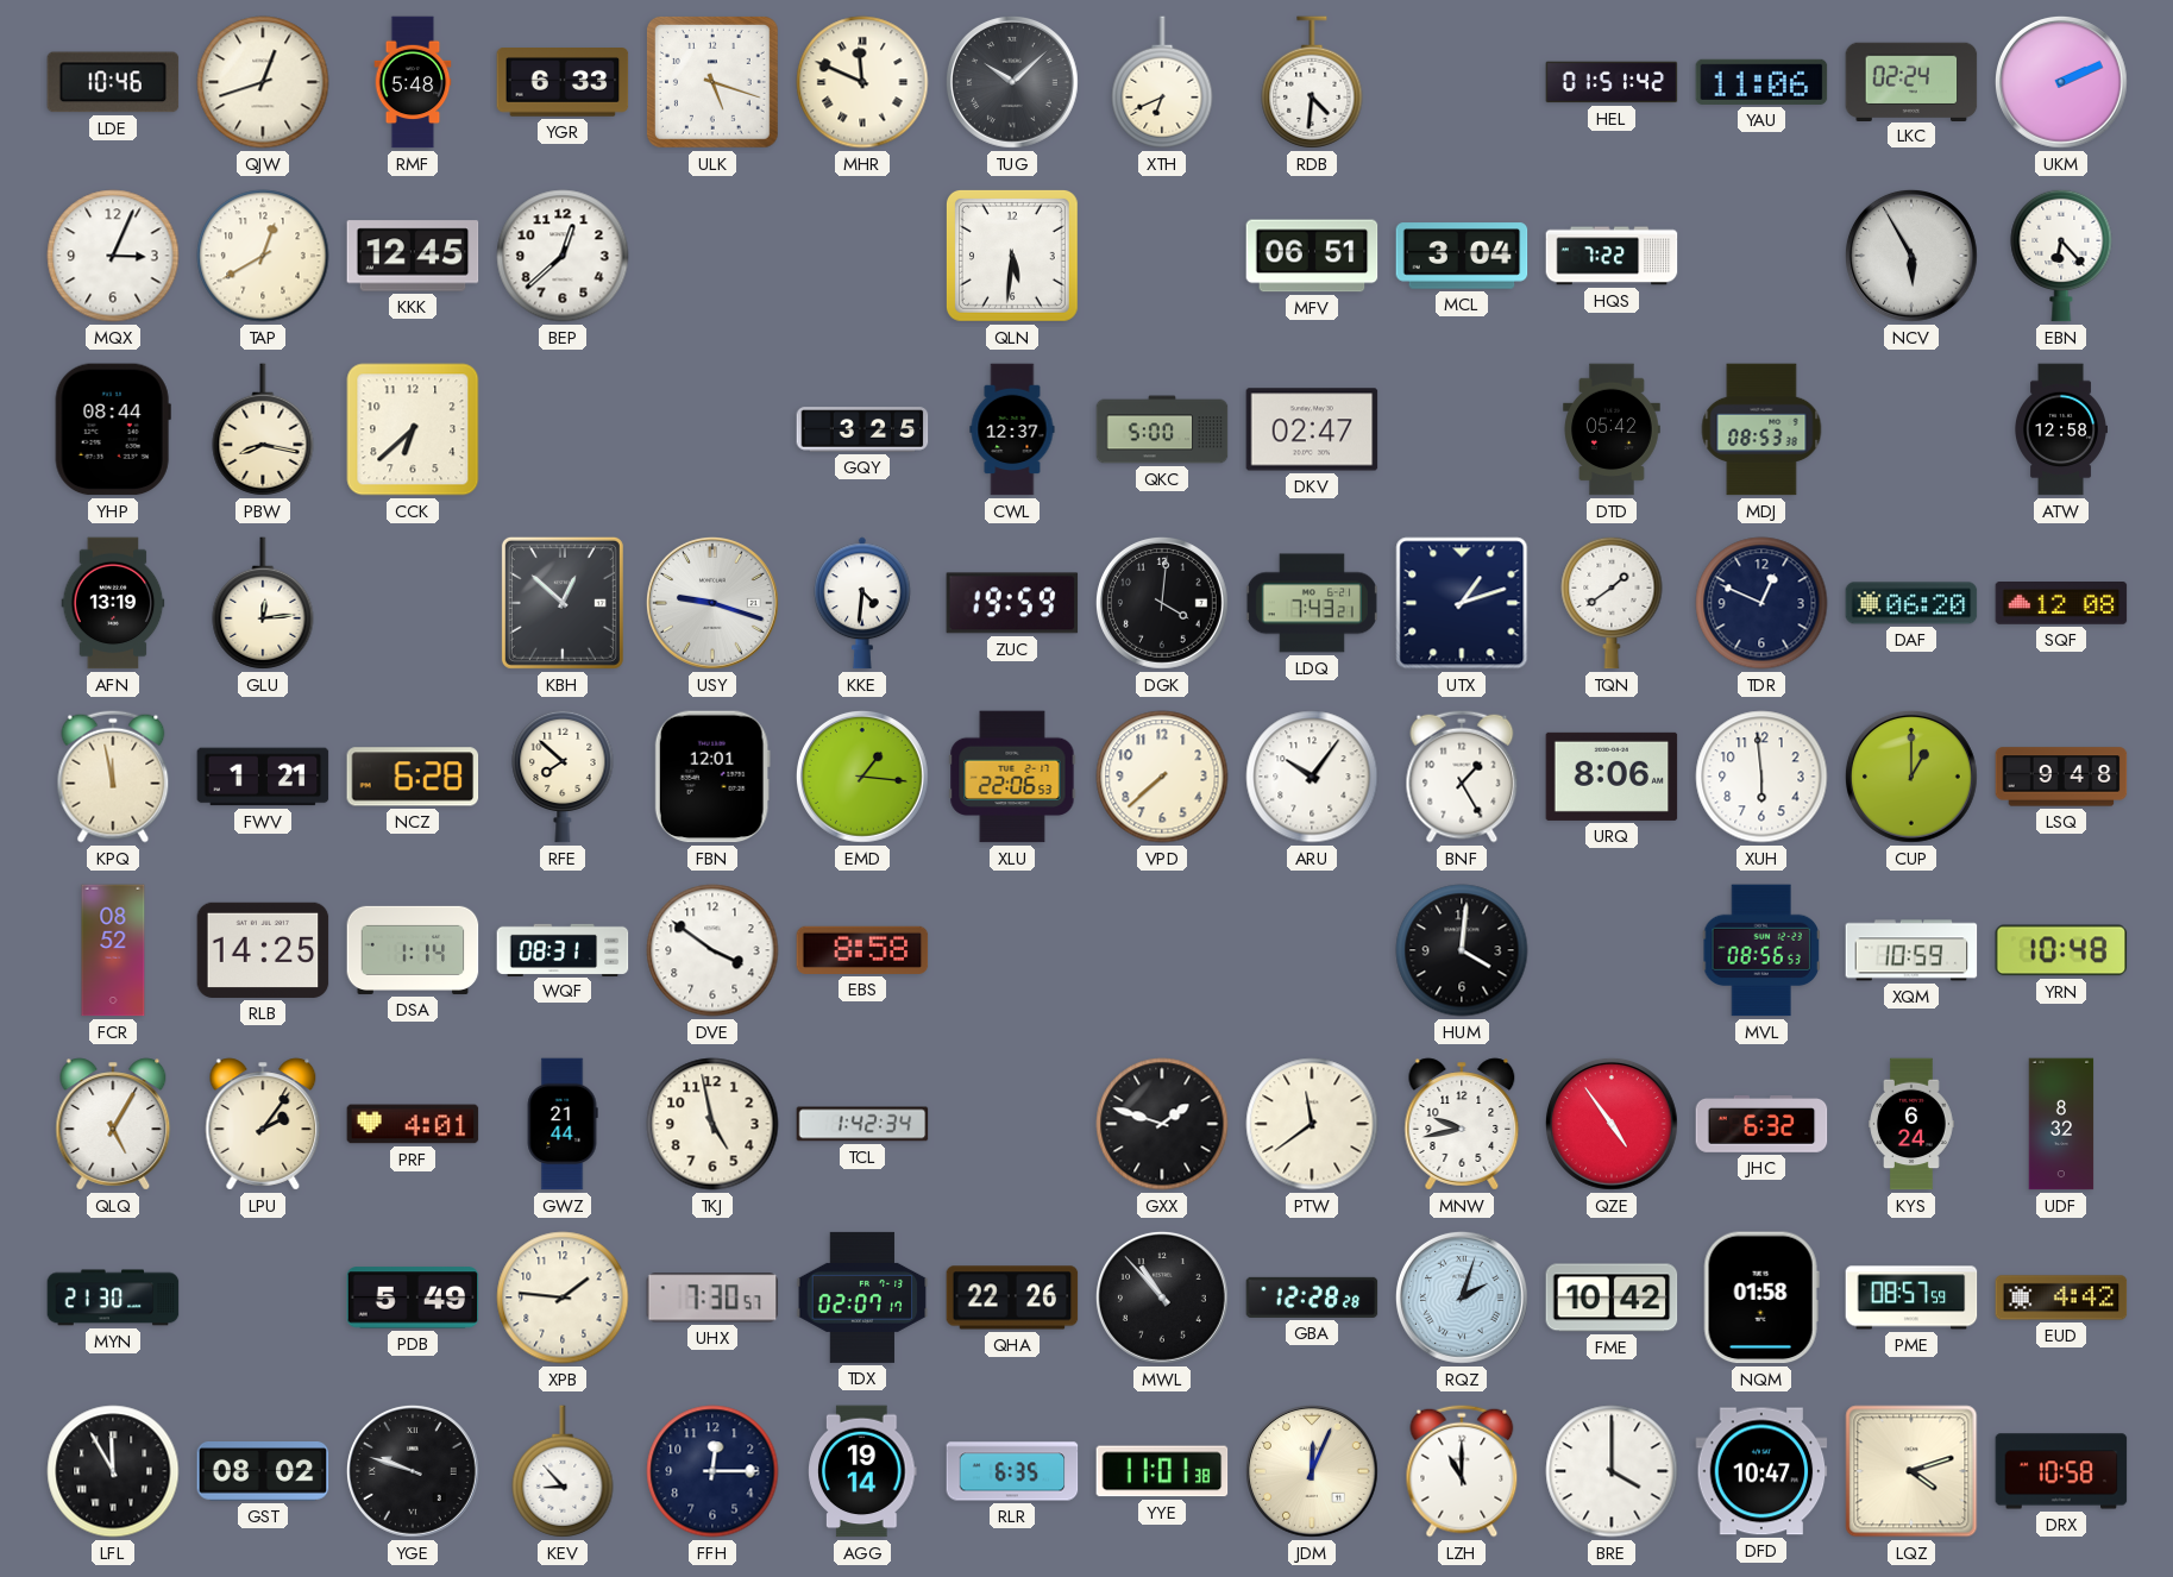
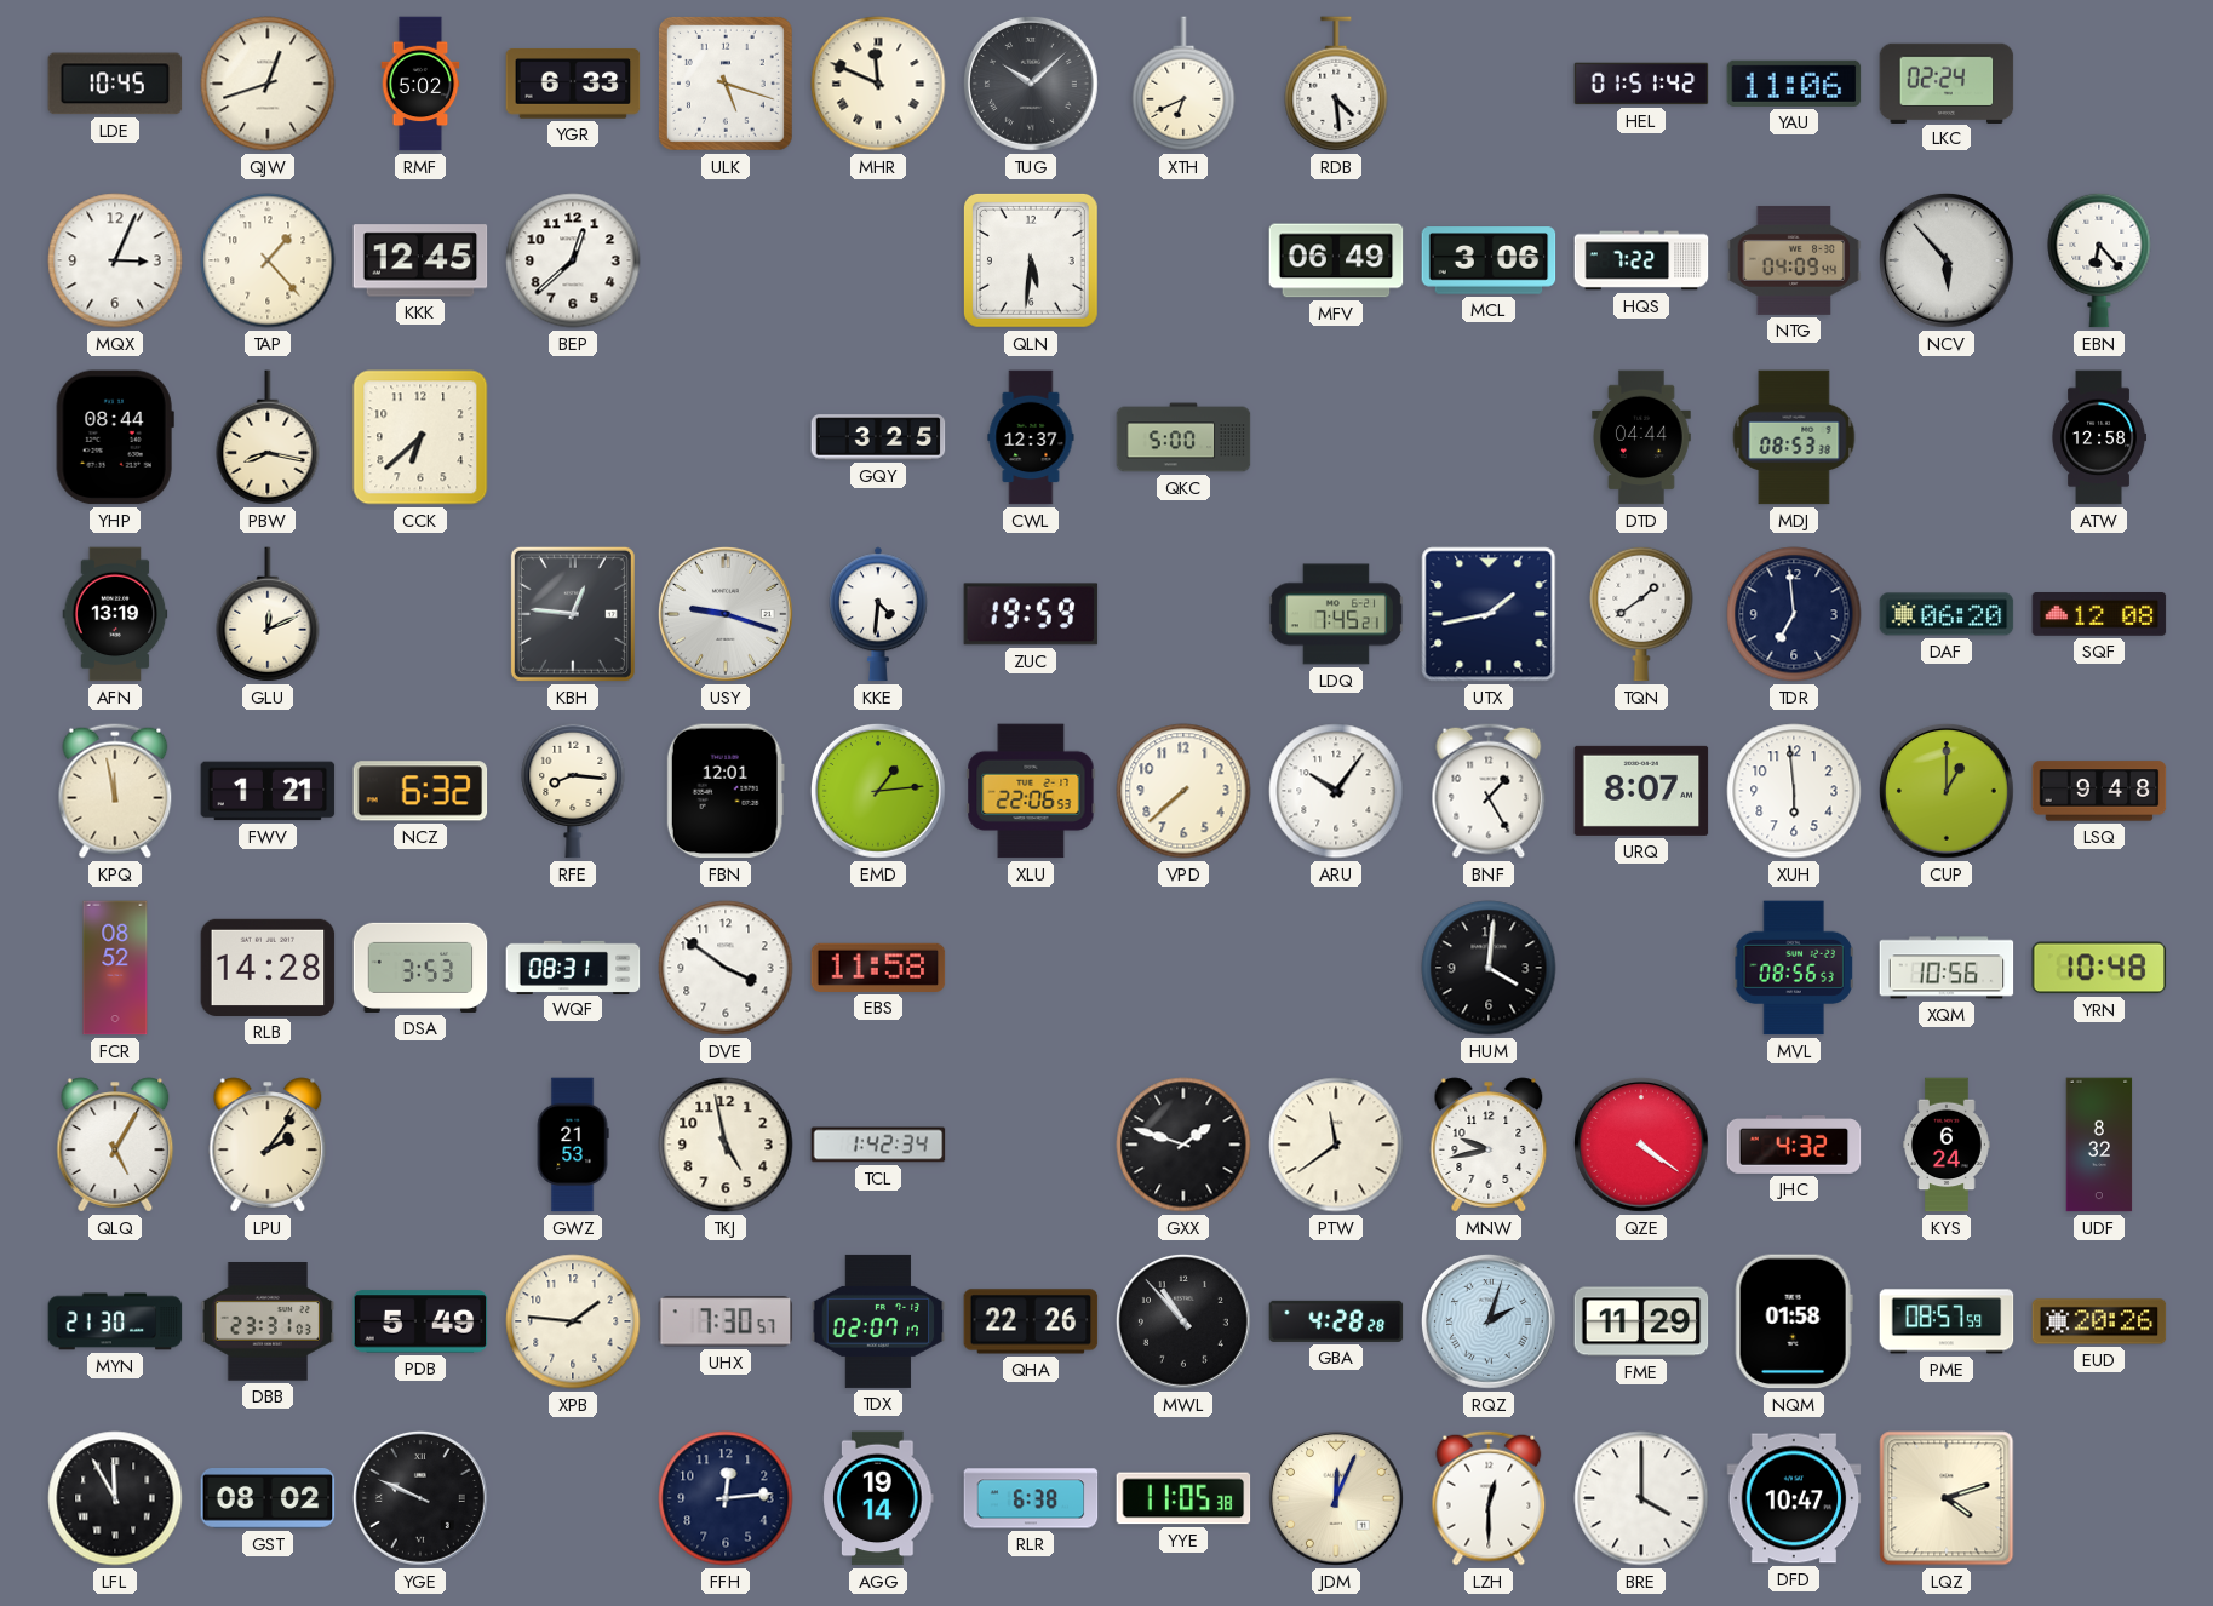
LDE: 10:46 -> 10:45
RMF: 5:48 -> 5:02
RDB: 4:31 -> 4:29
UKM: 2:11 -> none
TAP: 12:40 -> 1:23
MFV: 06:51 -> 06:49
MCL: 3:04 -> 3:06
NTG: none -> 04:09
NCV: 5:55 -> 5:53
DKV: 02:47 -> none
DTD: 05:42 -> 04:44
GLU: 12:14 -> 12:11
KBH: 12:52 -> 12:46
DGK: 4:01 -> none
LDQ: 7:43 -> 7:45
UTX: 1:12 -> 1:43
TDR: 12:49 -> 6:59
NCZ: 6:28 -> 6:32
RFE: 7:52 -> 8:16
EMD: 1:16 -> 1:14
URQ: 8:06 -> 8:07
RLB: 14:25 -> 14:28
DSA: 1:14 -> 3:53
EBS: 8:58 -> 11:58
XQM: 10:59 -> 10:56
PRF: 4:01 -> none
GWZ: 21:44 -> 21:53
QZE: 4:54 -> 4:21
JHC: 6:32 -> 4:32
DBB: none -> 23:31
GBA: 12:28 -> 4:28
FME: 10:42 -> 11:29
EUD: 4:42 -> 20:26
YGE: 9:48 -> 9:49
KEV: 8:53 -> none
FFH: 12:15 -> 12:14
RLR: 6:35 -> 6:38
YYE: 11:01 -> 11:05
LZH: 11:00 -> 12:30
DRX: 10:58 -> none
